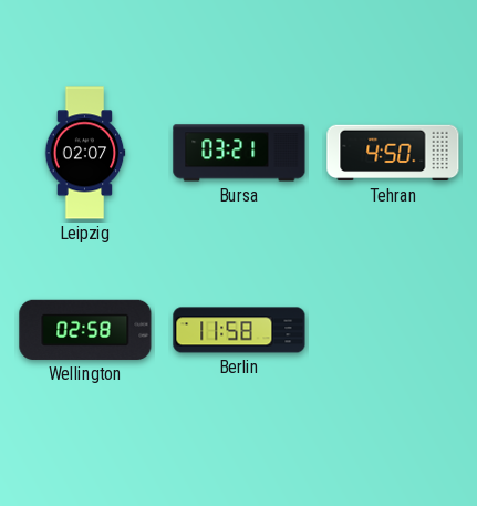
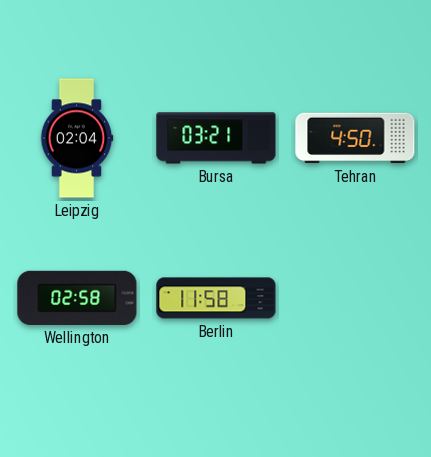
Leipzig: 02:07 -> 02:04
